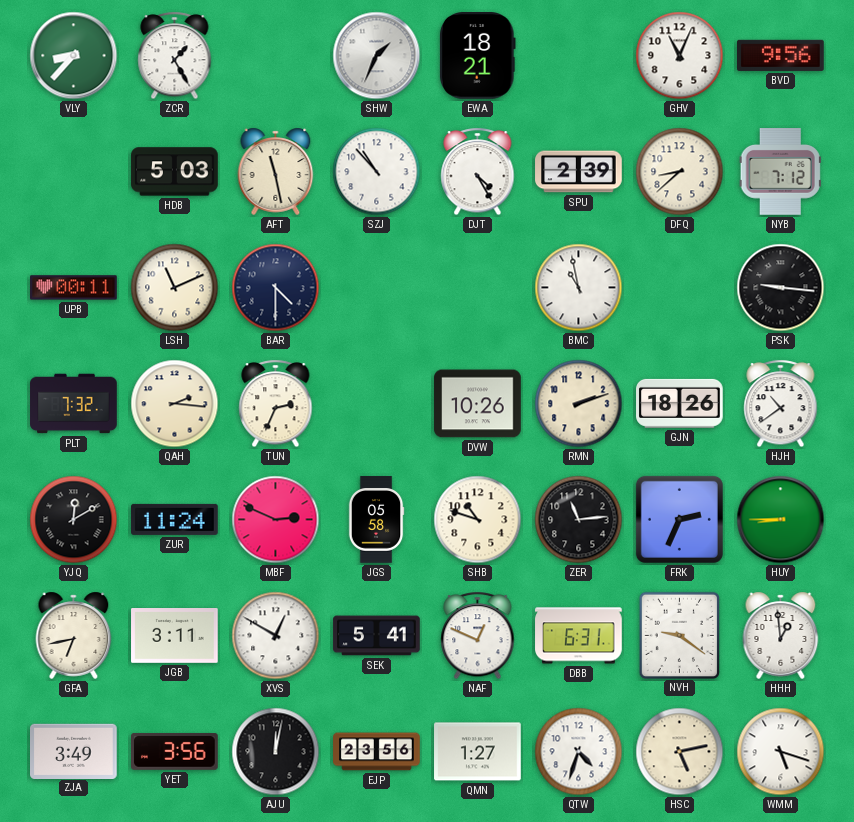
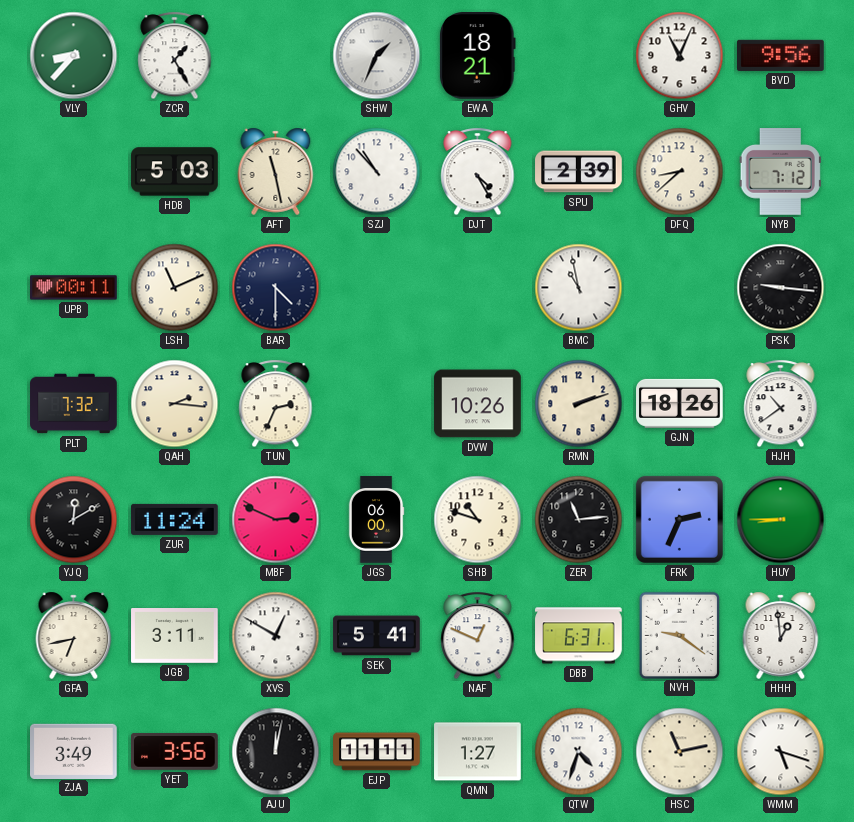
JGS: 05:58 -> 06:00
EJP: 23:56 -> 11:11
HSC: 5:13 -> 11:13
